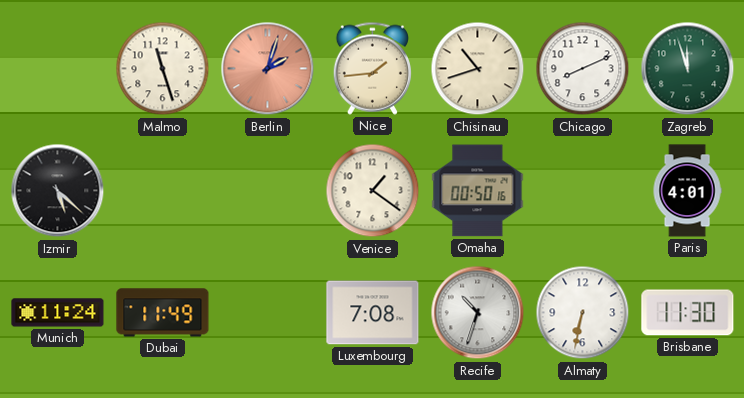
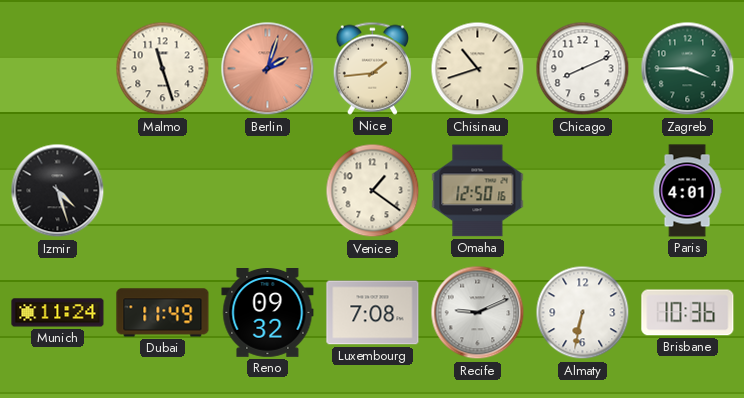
Zagreb: 11:57 -> 3:45
Izmir: 5:22 -> 4:27
Omaha: 00:50 -> 12:50
Reno: none -> 09:32
Recife: 10:33 -> 9:11
Brisbane: 11:30 -> 10:36
